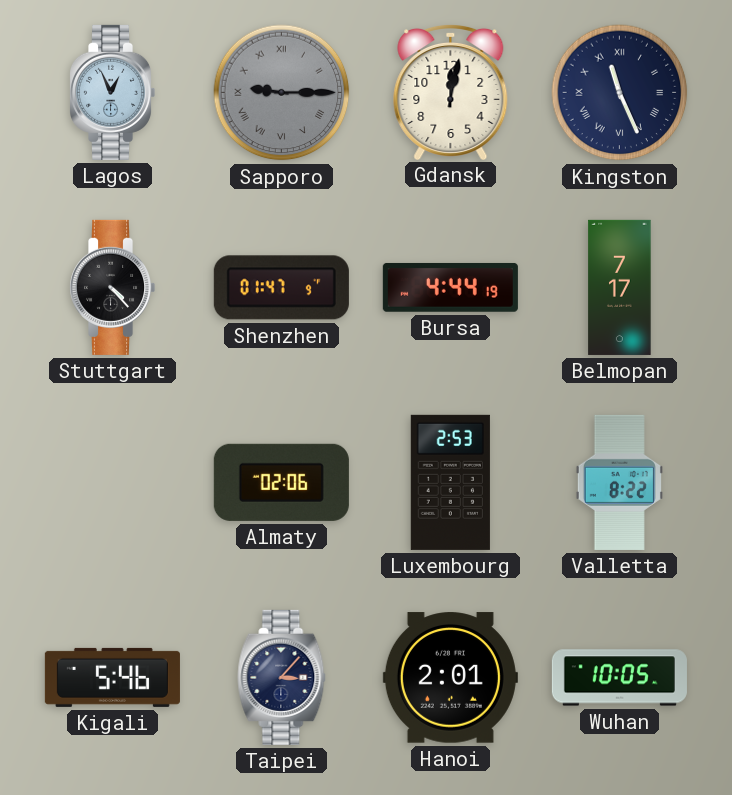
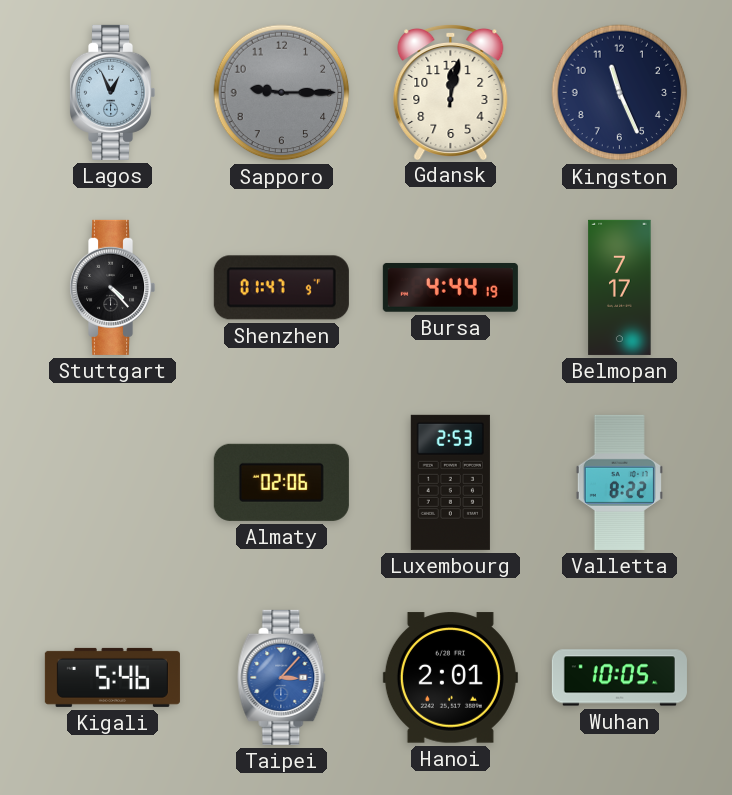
Sapporo numerals: Roman -> Arabic
Kingston numerals: Roman -> Arabic
Taipei dial: navy -> blue
